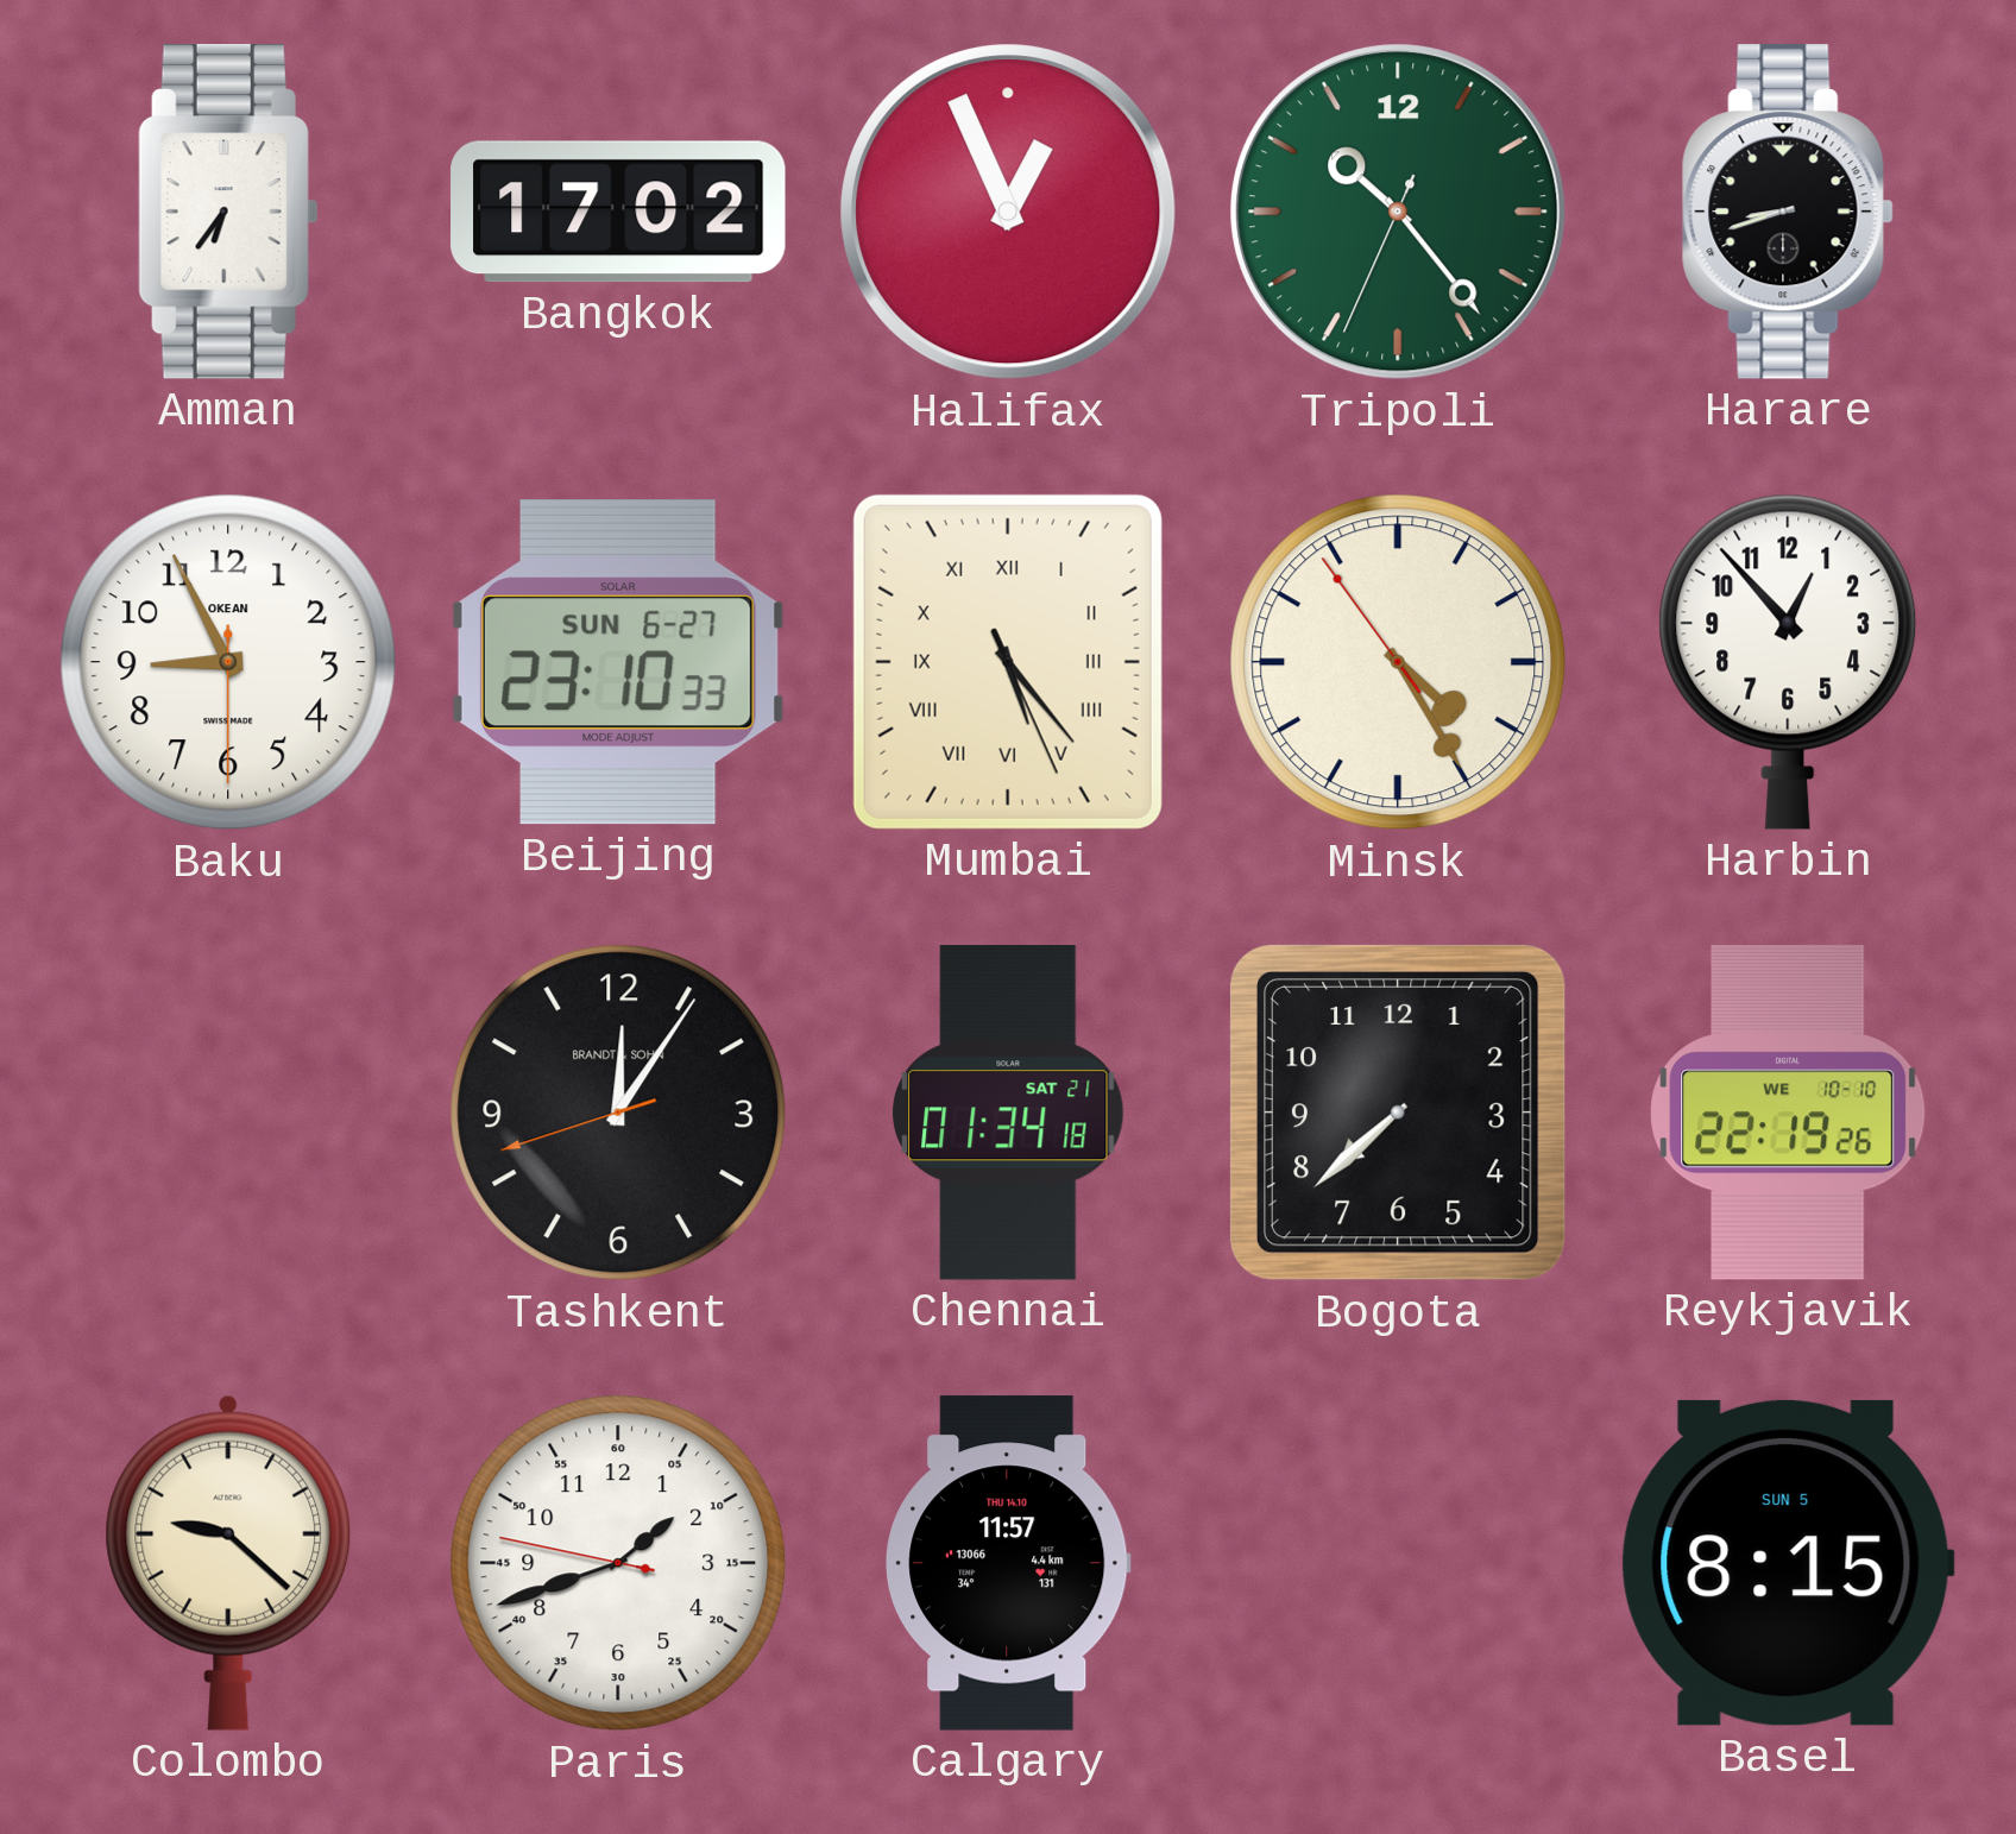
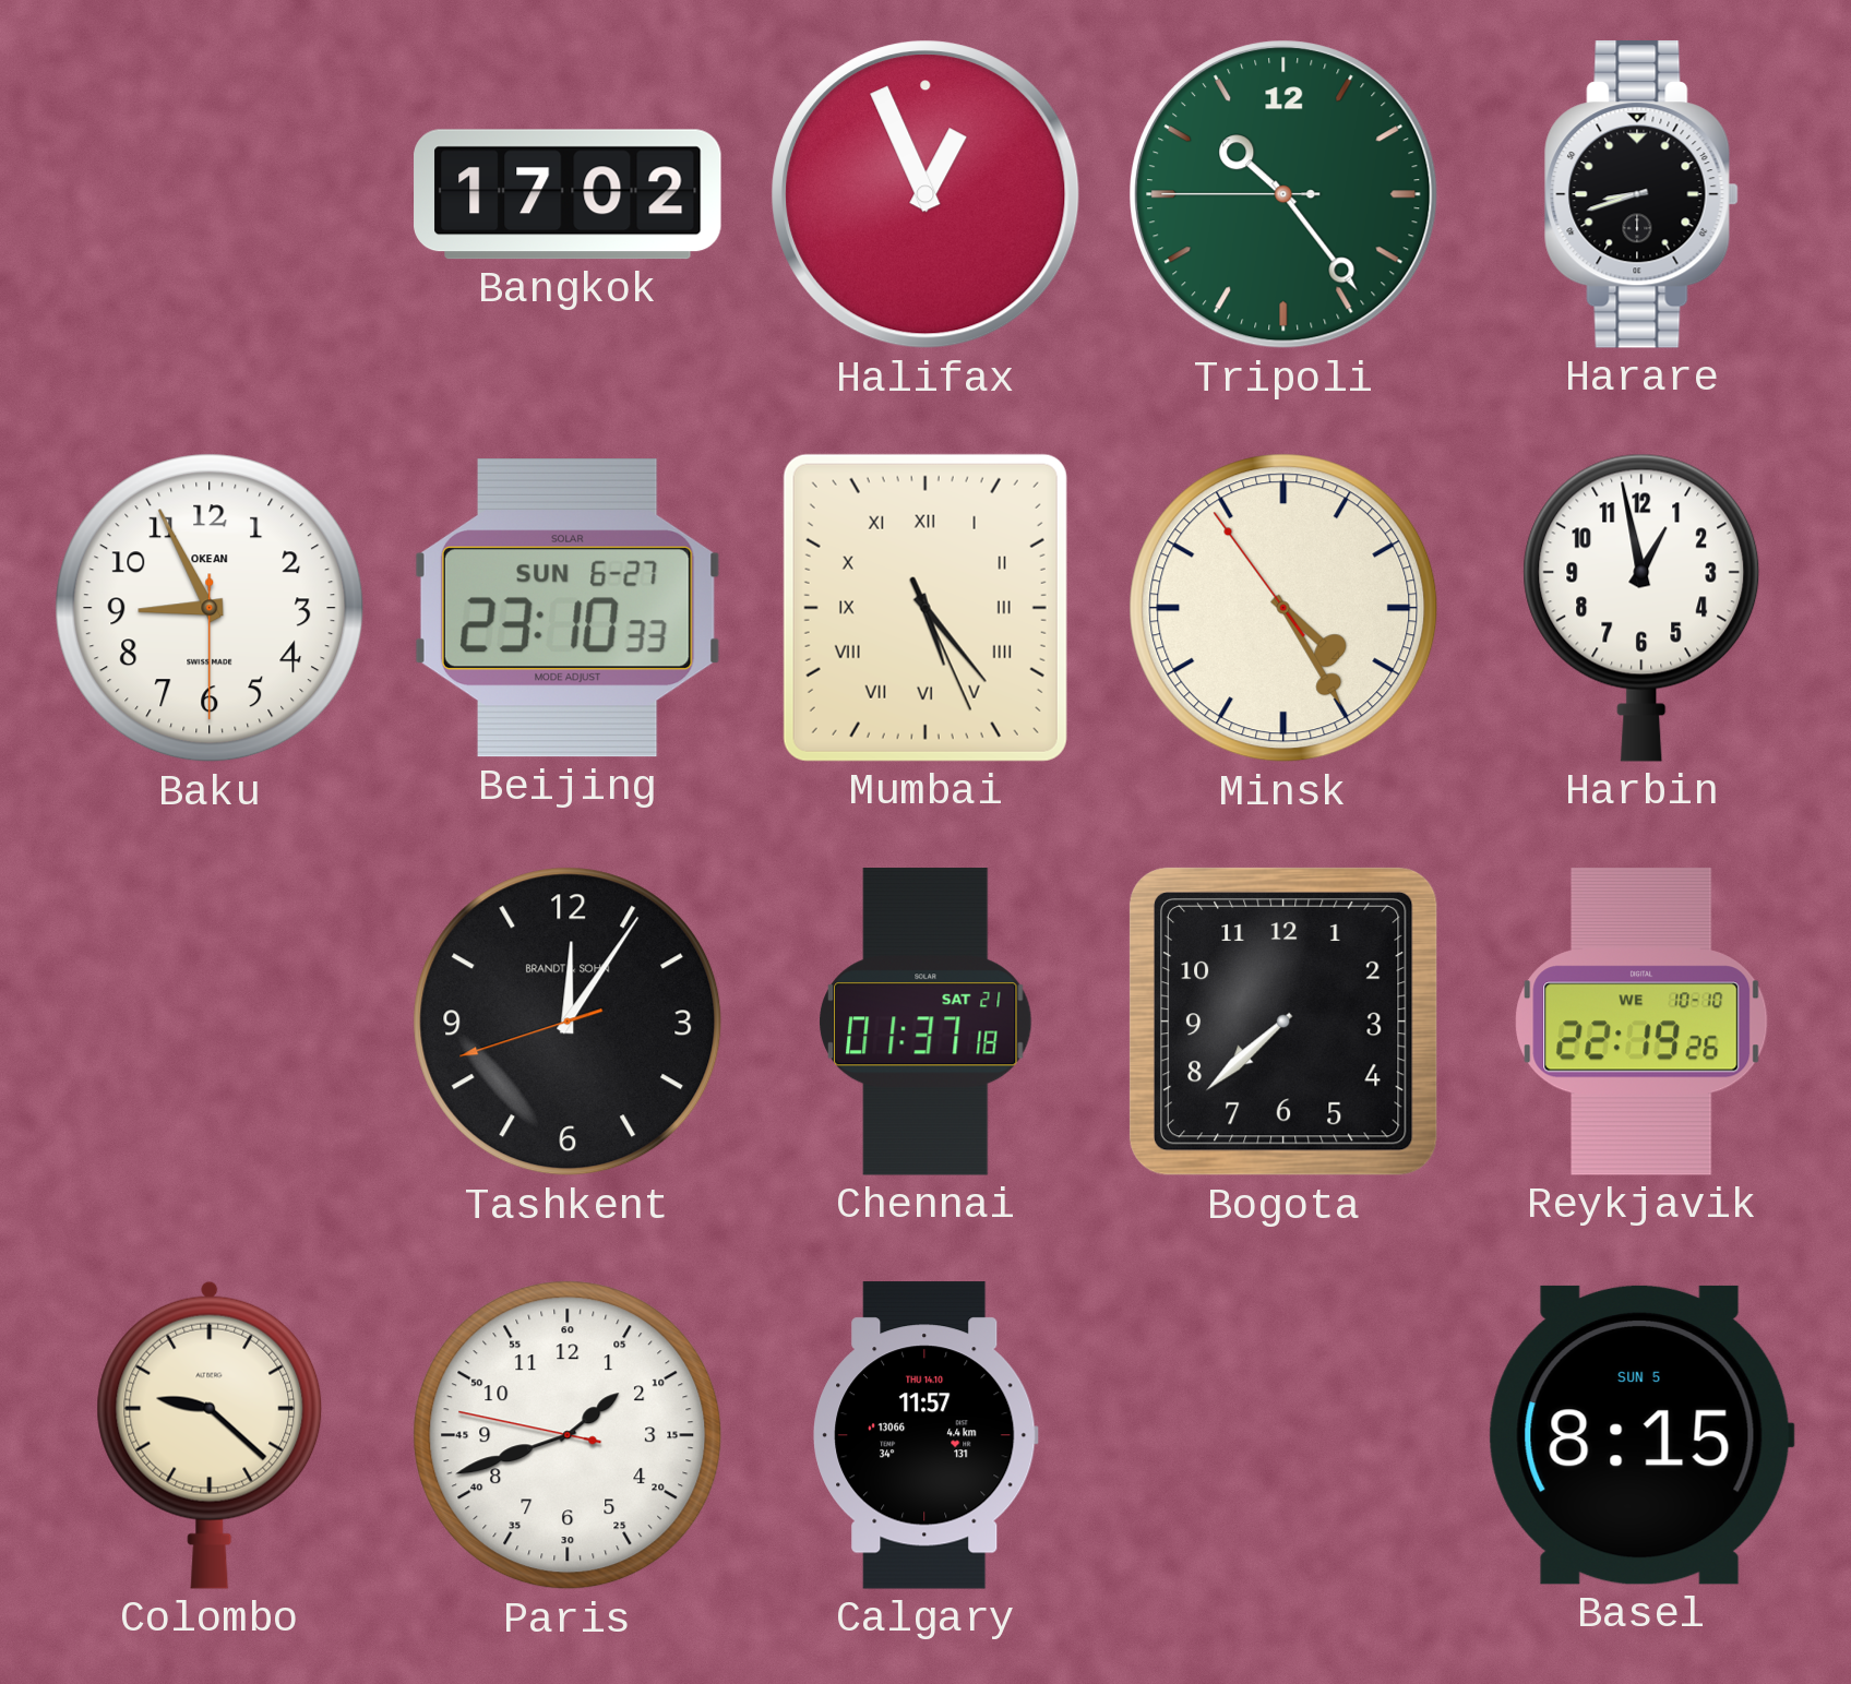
Amman: 6:36 -> none
Tripoli: 10:23:34 -> 10:23:45
Harbin: 12:53 -> 12:58
Chennai: 01:34 -> 01:37
